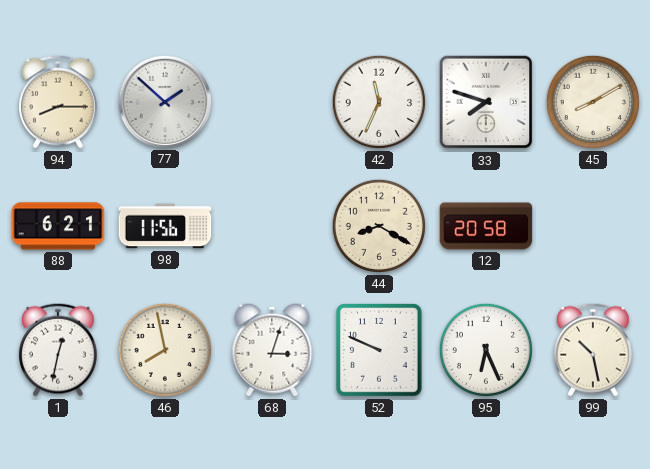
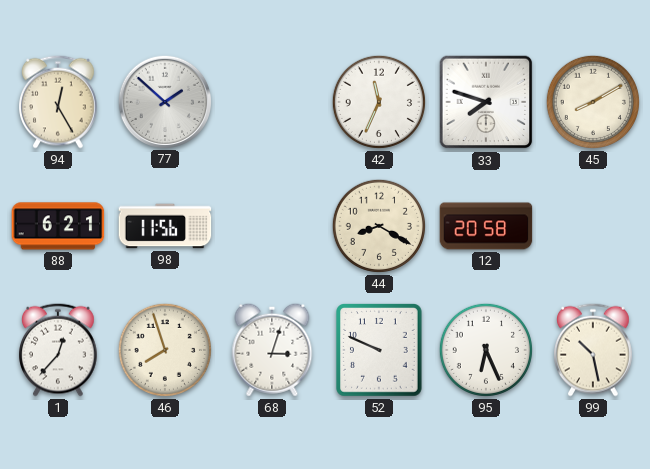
94: 8:15 -> 12:25
1: 12:32 -> 12:37
46: 7:58 -> 7:57
